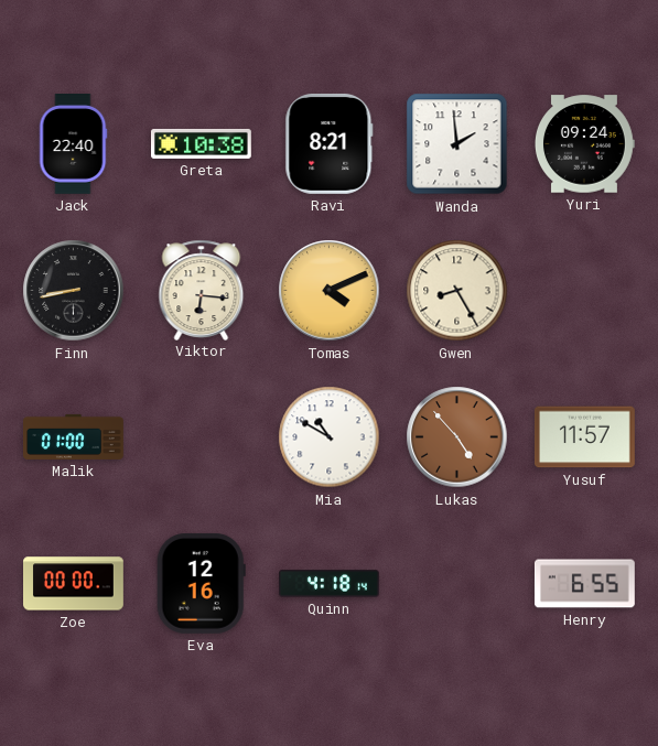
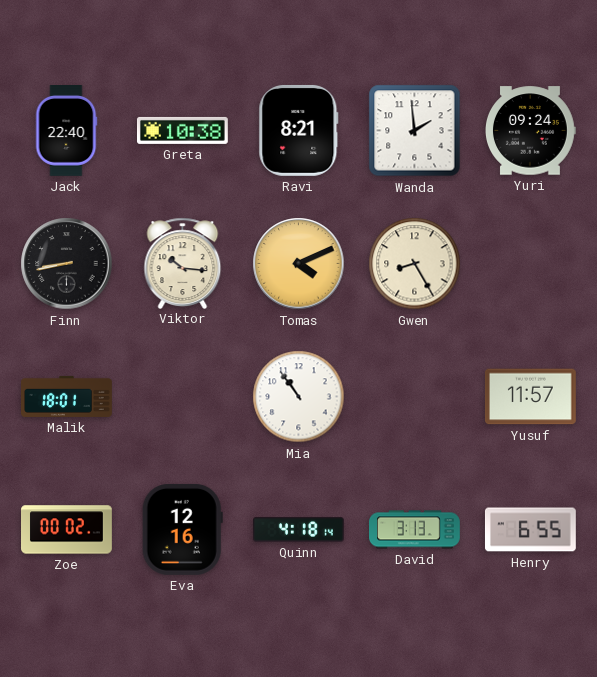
Viktor: 6:16 -> 10:16
Malik: 01:00 -> 18:01
Mia: 10:50 -> 10:54
Lukas: 4:53 -> none
Zoe: 00:00 -> 00:02
David: none -> 3:13
